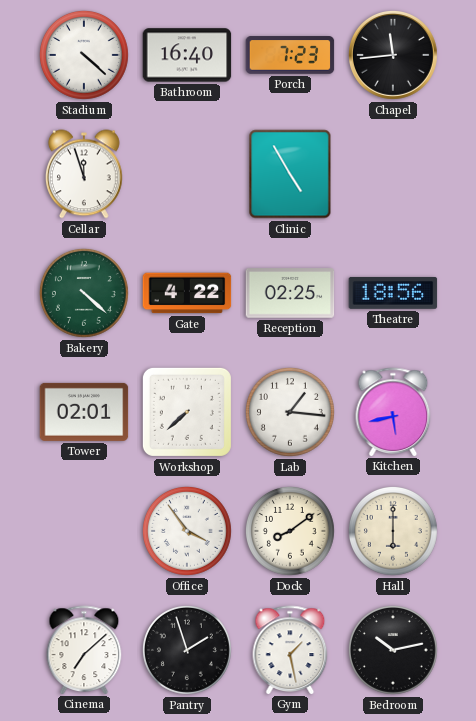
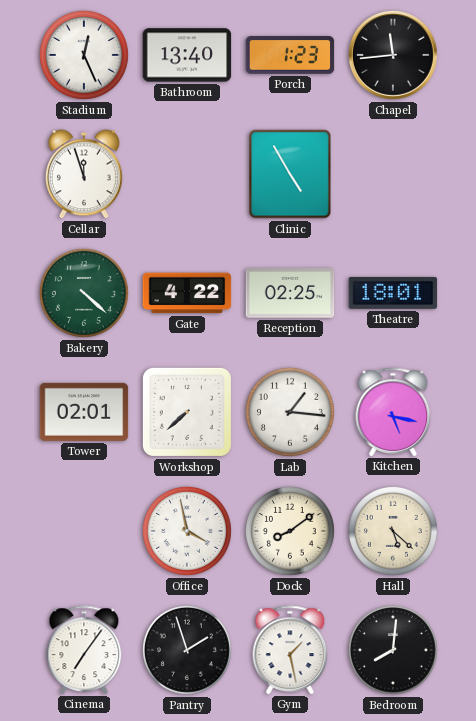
Stadium: 4:22 -> 12:26
Bathroom: 16:40 -> 13:40
Porch: 7:23 -> 1:23
Theatre: 18:56 -> 18:01
Kitchen: 5:43 -> 5:17
Office: 3:54 -> 3:58
Hall: 6:00 -> 5:22
Cinema: 7:08 -> 7:06
Bedroom: 10:13 -> 8:01
